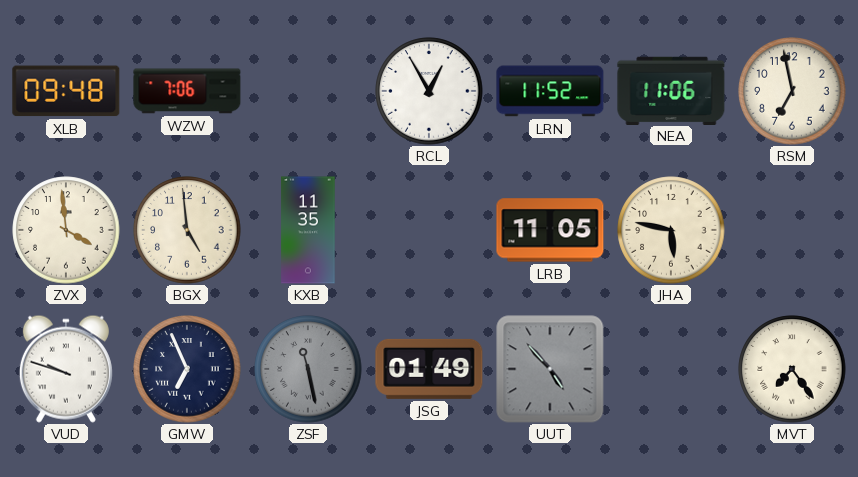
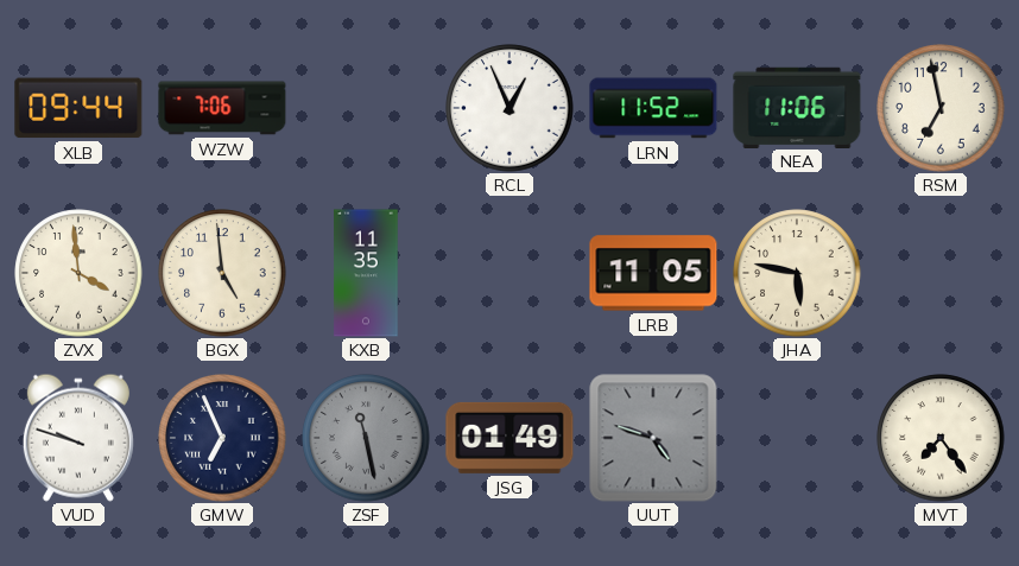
XLB: 09:48 -> 09:44
RCL: 12:55 -> 12:56
UUT: 4:53 -> 4:48
